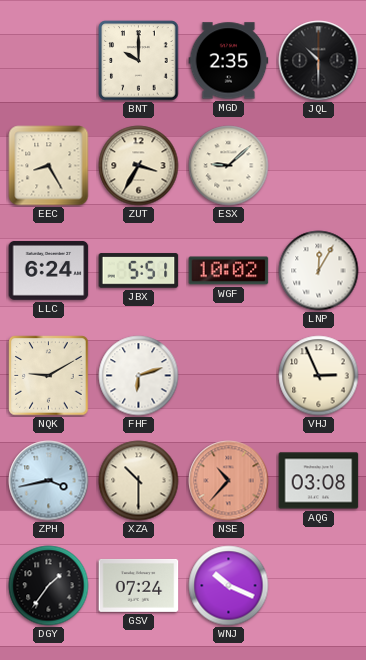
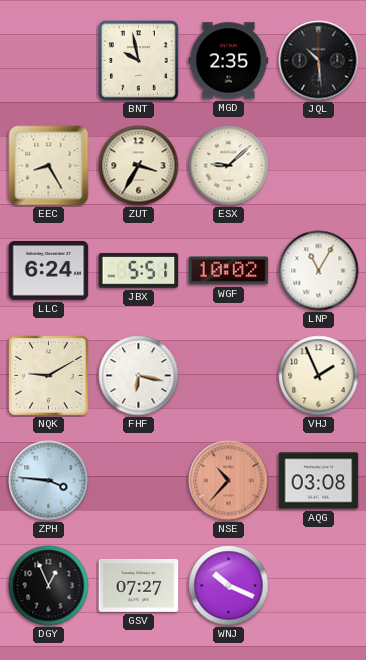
BNT: 10:00 -> 9:58
JQL: 10:30 -> 10:29
LNP: 12:05 -> 11:05
FHF: 6:12 -> 6:17
VHJ: 2:56 -> 1:56
ZPH: 3:43 -> 3:46
XZA: 10:30 -> none
DGY: 1:36 -> 12:56
GSV: 07:24 -> 07:27
